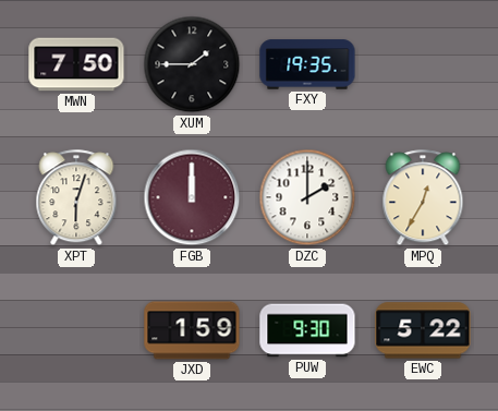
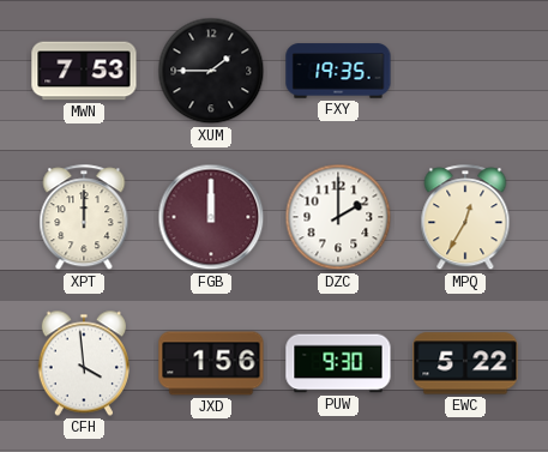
MWN: 7:50 -> 7:53
XPT: 6:03 -> 12:00
CFH: none -> 3:59
JXD: 1:59 -> 1:56
